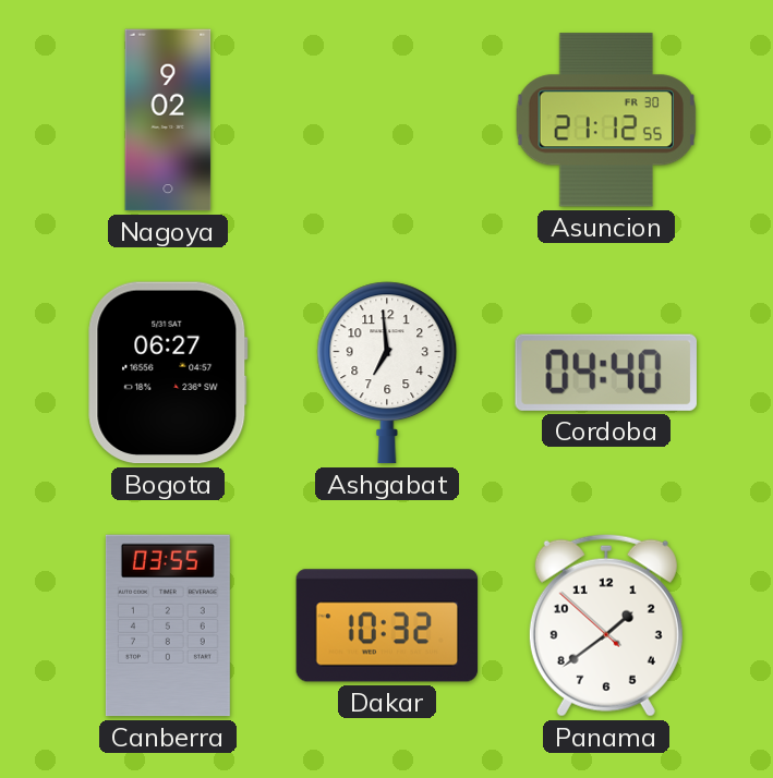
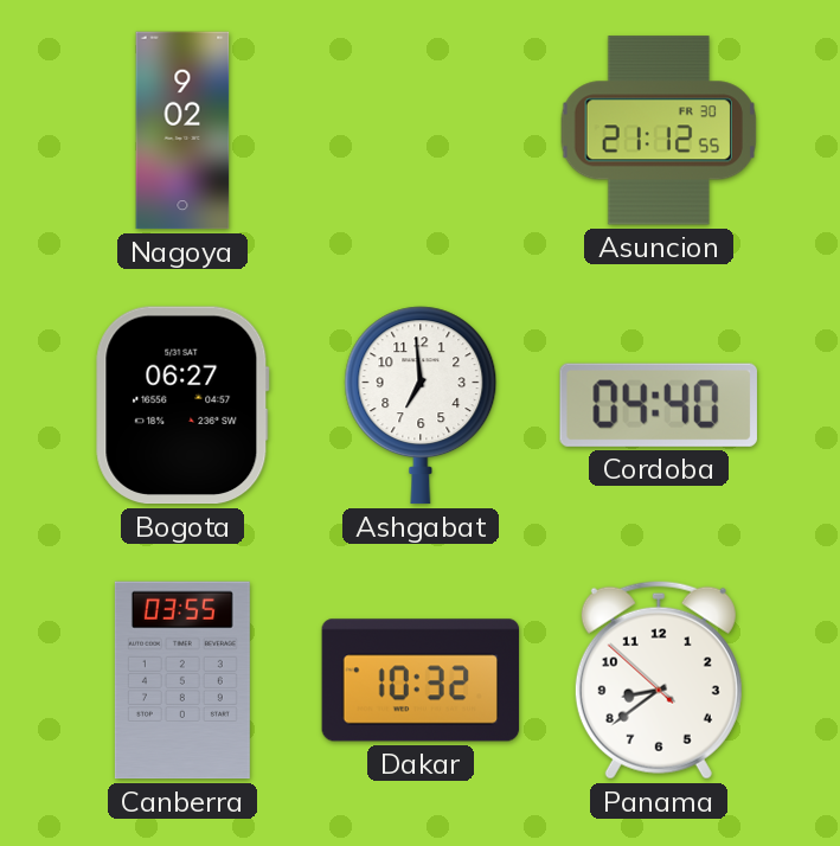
Panama: 1:38 -> 8:38
